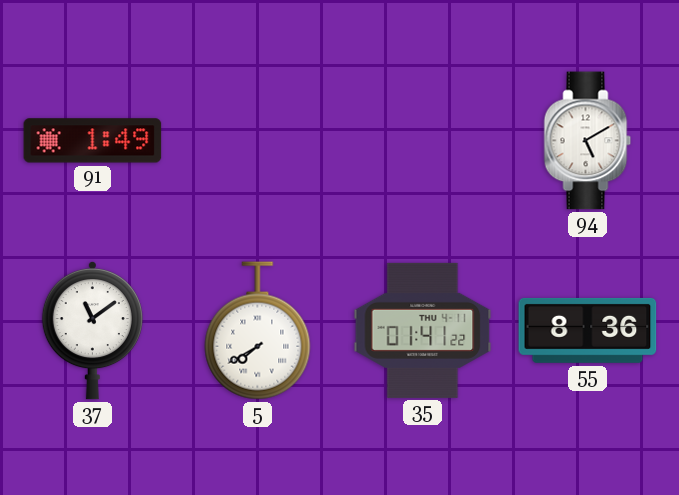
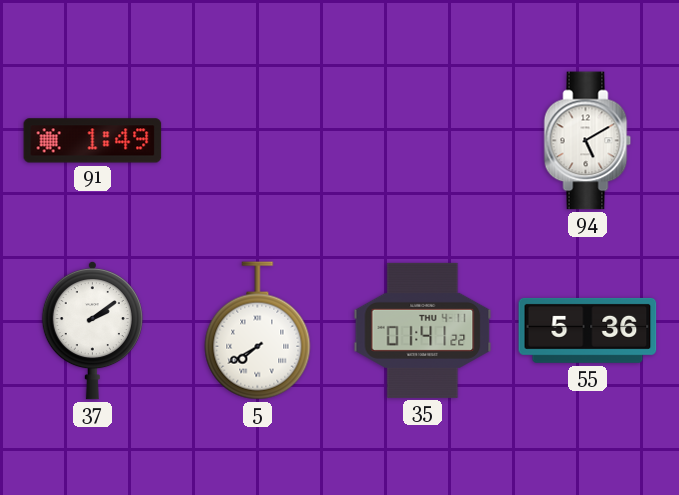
37: 11:09 -> 2:09
55: 8:36 -> 5:36
